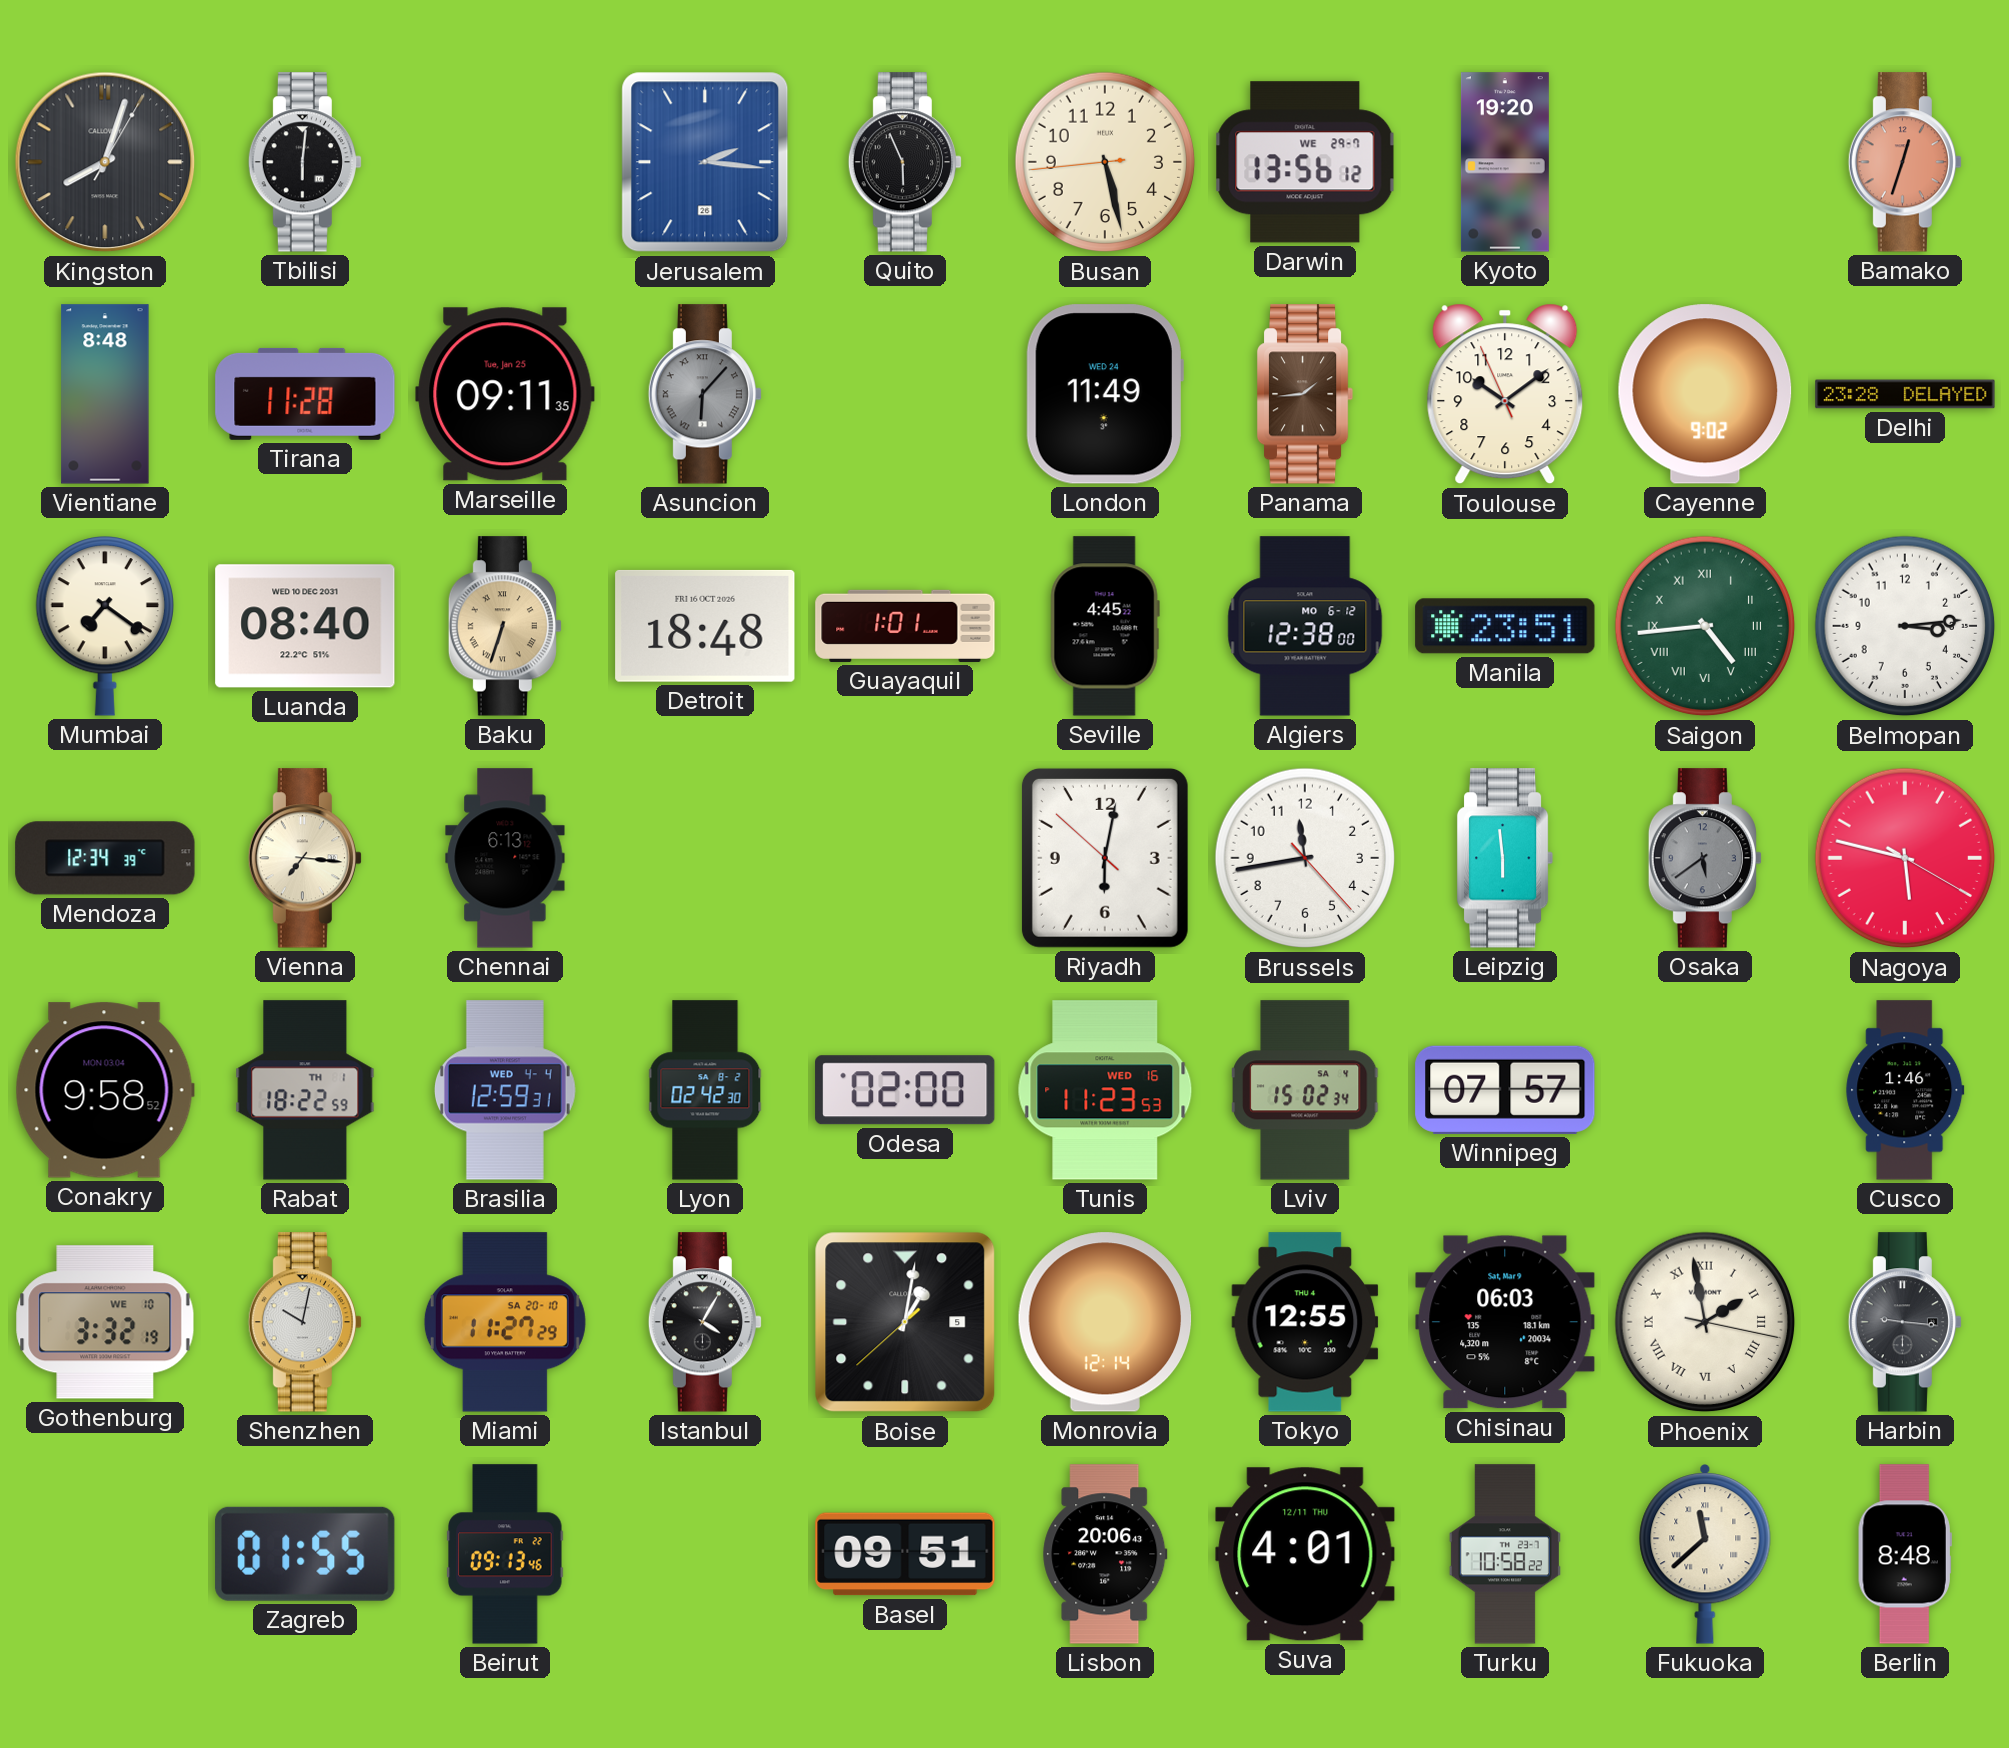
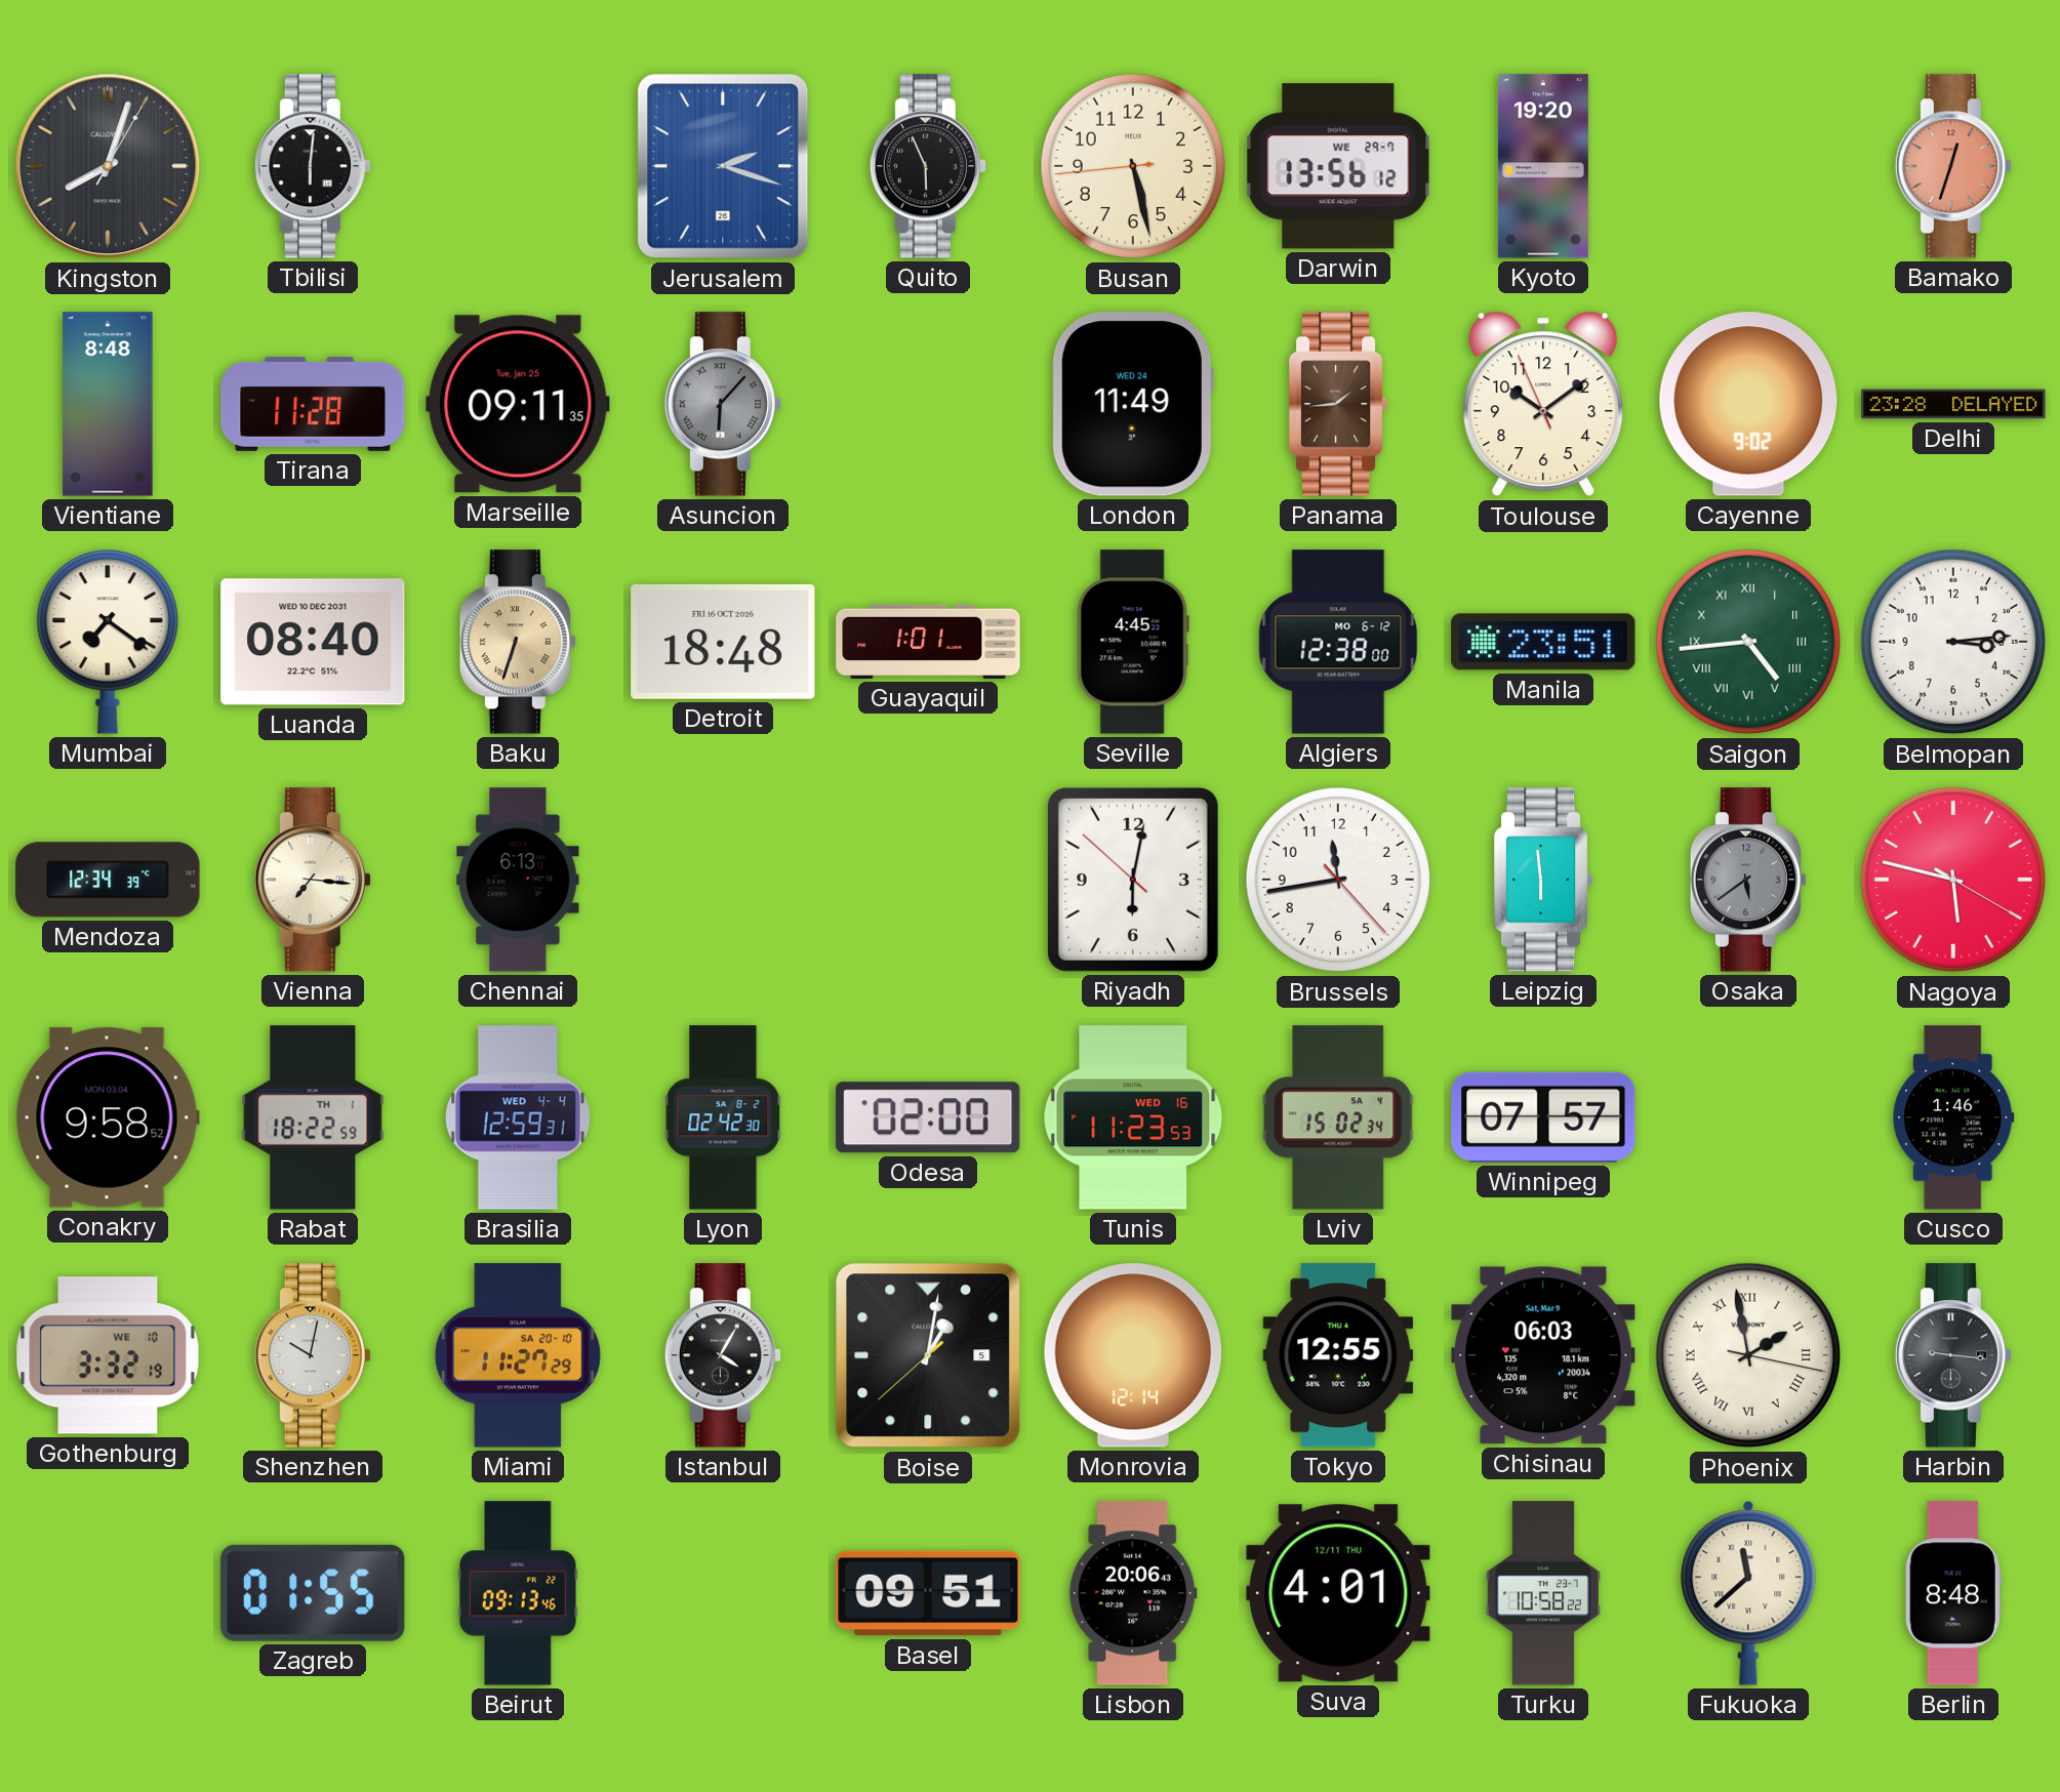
Jerusalem: 2:16 -> 2:18
